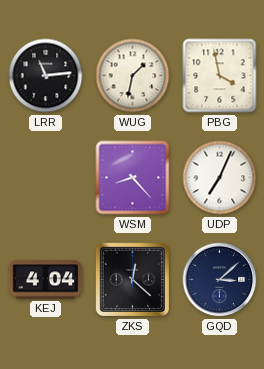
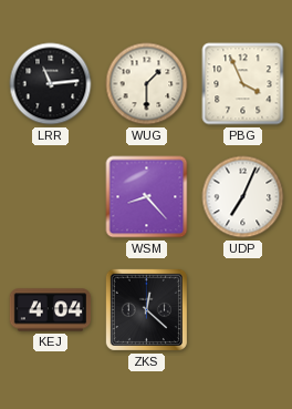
WUG: 1:32 -> 1:30
PBG: 3:58 -> 3:56
GQD: 3:08 -> none
